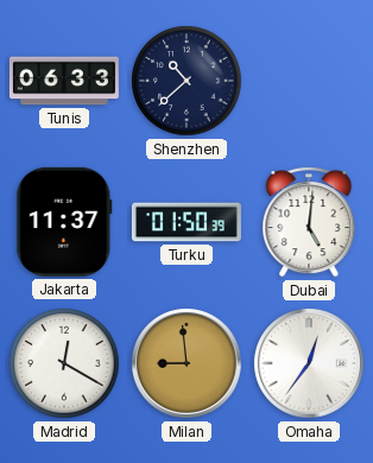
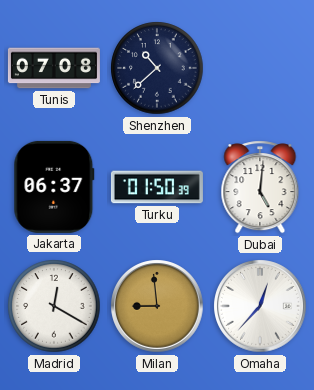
Tunis: 06:33 -> 07:08
Jakarta: 11:37 -> 06:37
Omaha: 12:36 -> 12:37
